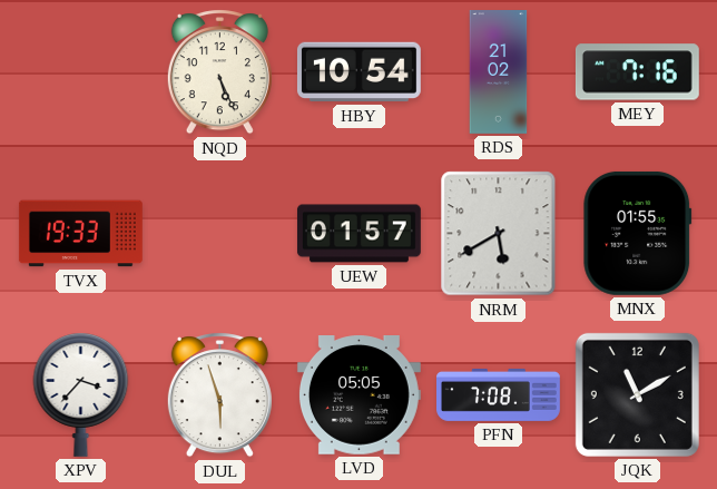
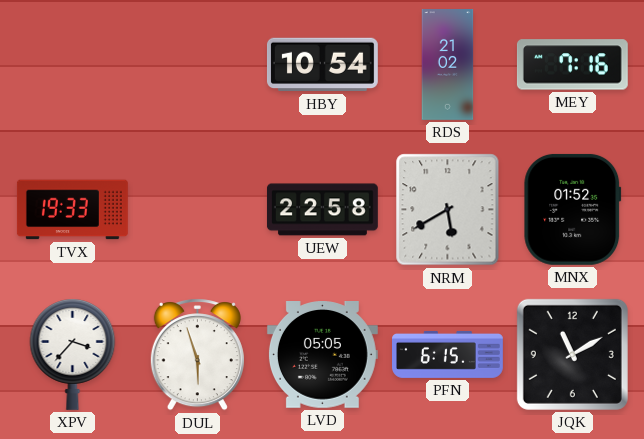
NQD: 5:26 -> none
UEW: 01:57 -> 22:58
MNX: 01:55 -> 01:52
PFN: 7:08 -> 6:15
